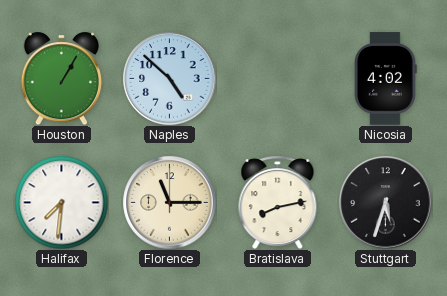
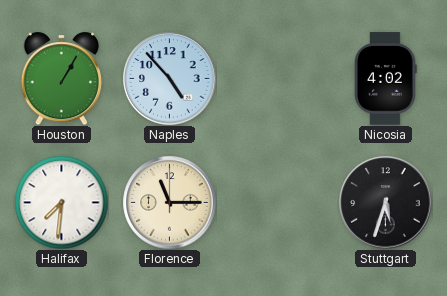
Naples: 4:52 -> 4:53
Bratislava: 8:13 -> none
